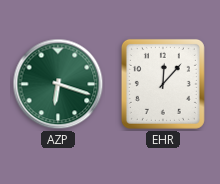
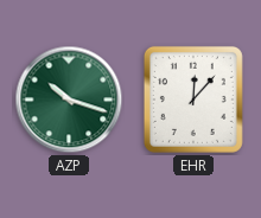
AZP: 6:18 -> 10:18
